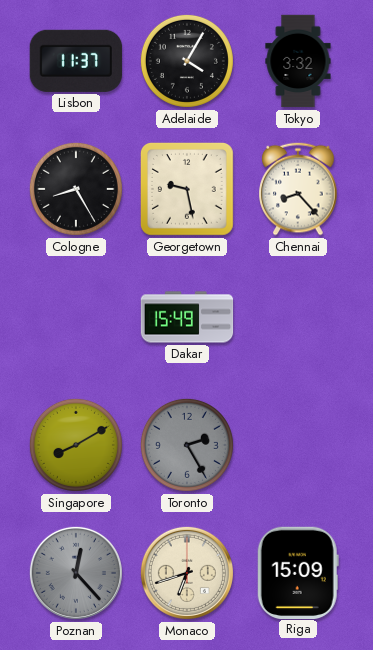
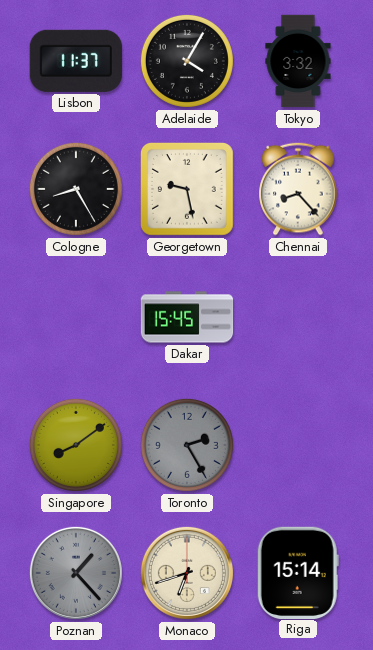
Dakar: 15:49 -> 15:45
Singapore: 8:10 -> 8:09
Poznan: 12:23 -> 1:23
Riga: 15:09 -> 15:14
